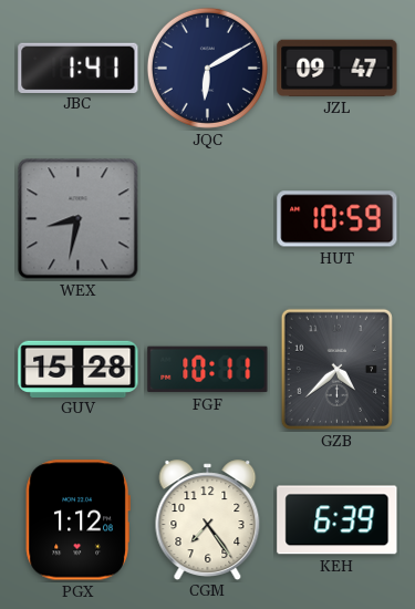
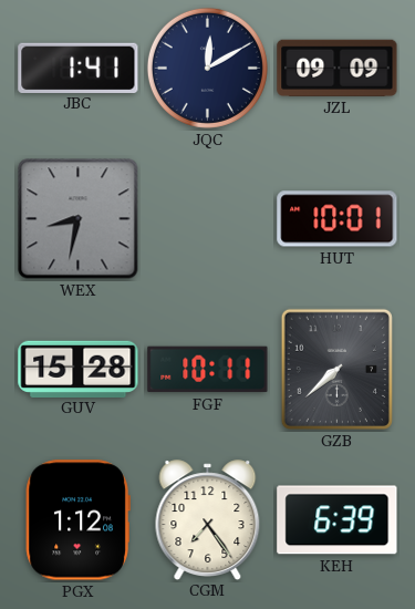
JQC: 6:10 -> 12:10
JZL: 09:47 -> 09:09
HUT: 10:59 -> 10:01
GZB: 4:38 -> 7:38
